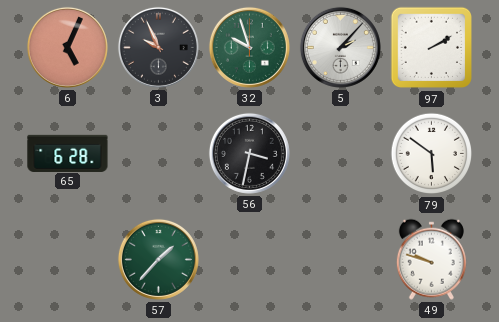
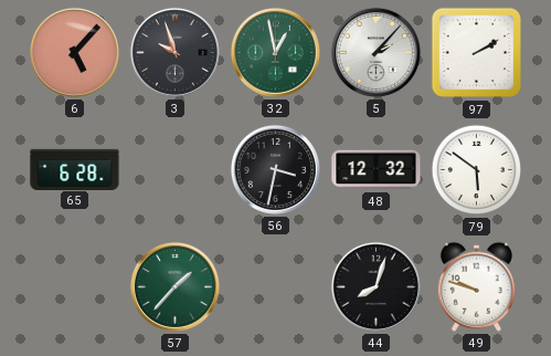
6: 5:04 -> 5:07
3: 9:56 -> 9:57
32: 9:57 -> 12:58
48: none -> 12:32
44: none -> 8:03
